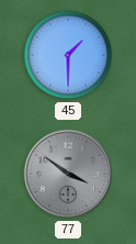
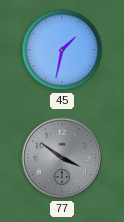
45: 1:30 -> 1:32
